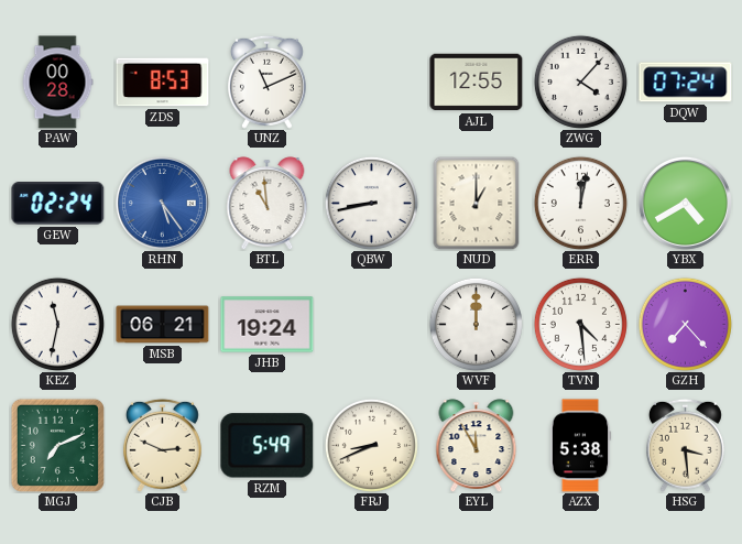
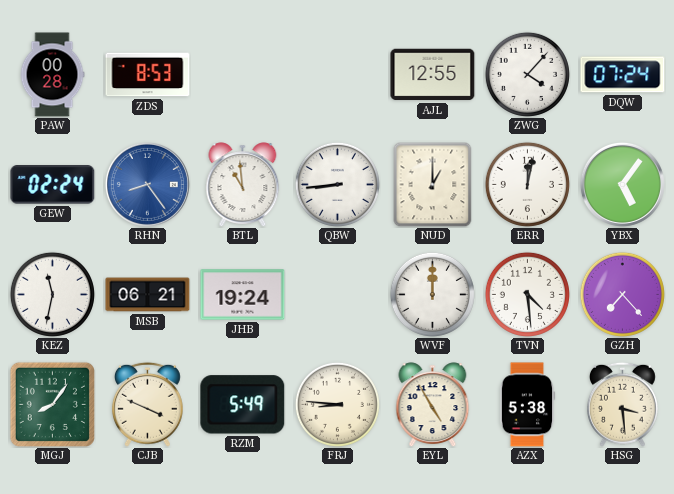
UNZ: 11:11 -> none
RHN: 5:24 -> 8:24
QBW: 8:43 -> 8:44
YBX: 4:40 -> 5:06
MGJ: 7:11 -> 8:06
CJB: 2:49 -> 3:49
FRJ: 8:41 -> 8:46
EYL: 11:55 -> 4:55
